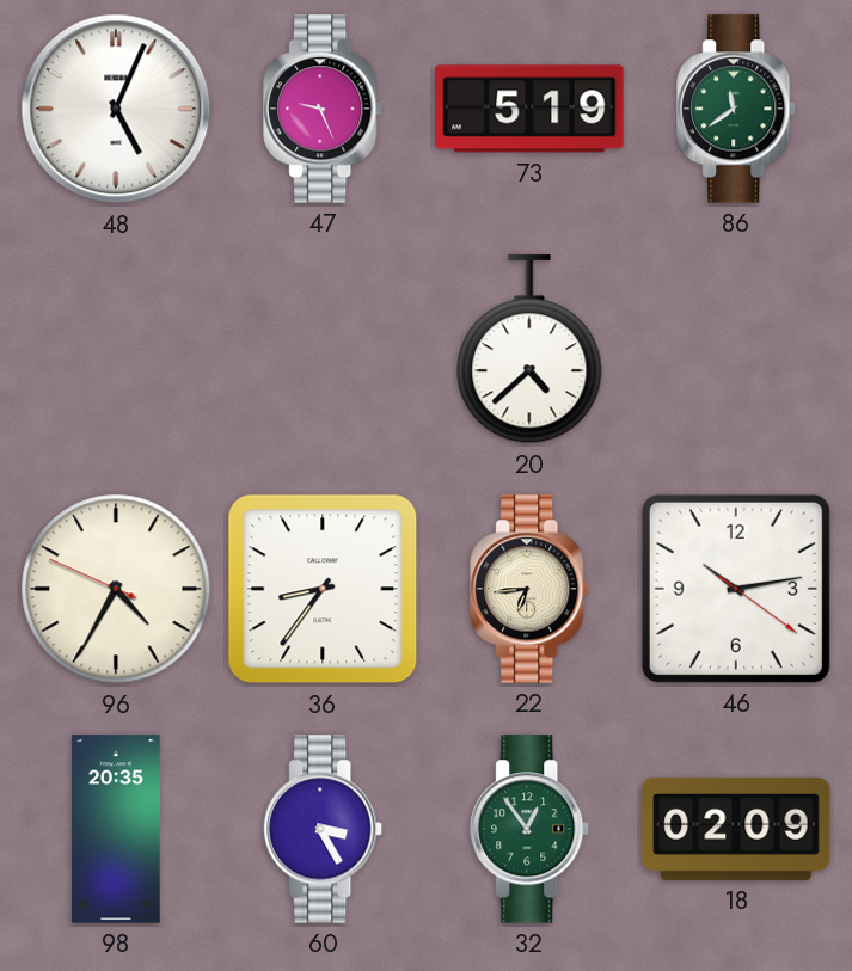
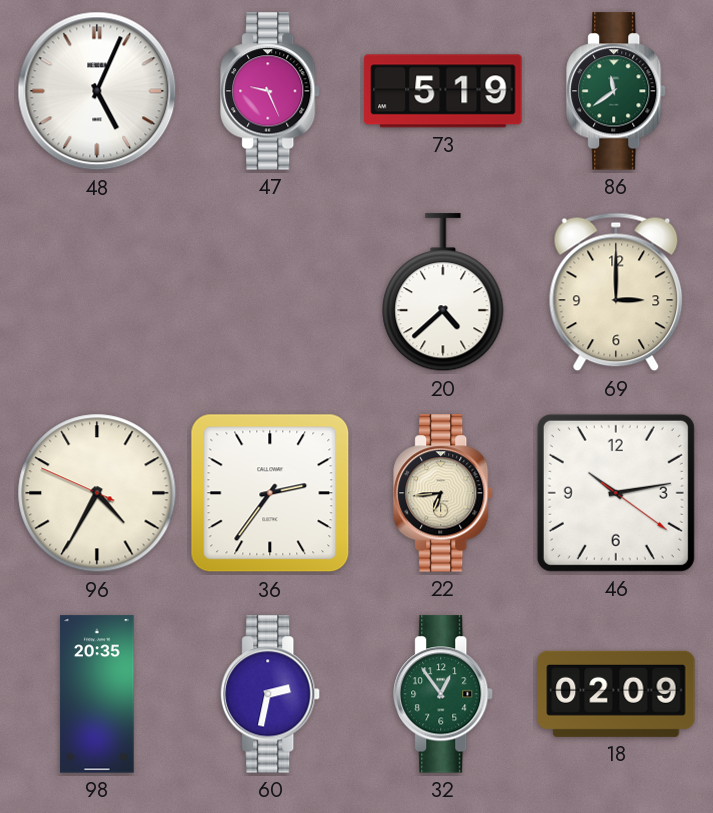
69: none -> 3:00
36: 8:36 -> 2:36
60: 3:25 -> 2:32
